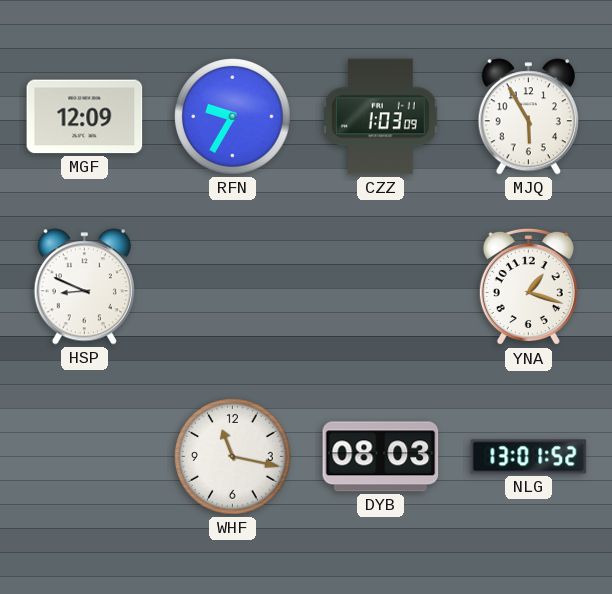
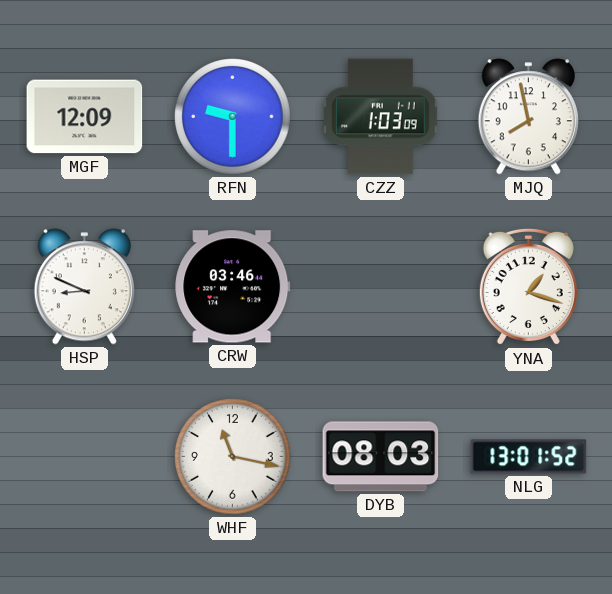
RFN: 9:35 -> 9:30
MJQ: 5:55 -> 7:58
CRW: none -> 03:46
